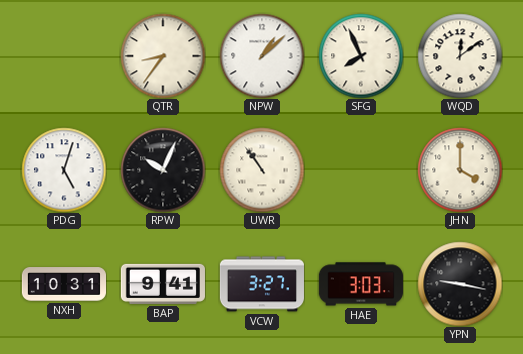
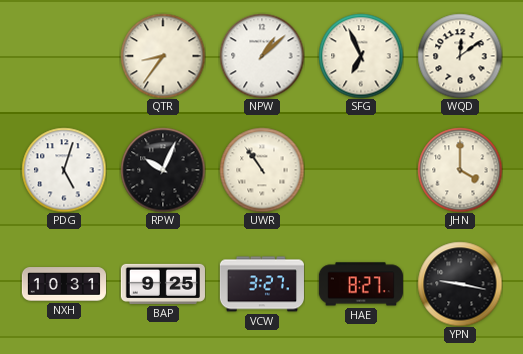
SFG: 7:56 -> 6:56
BAP: 9:41 -> 9:25
HAE: 3:03 -> 8:27
